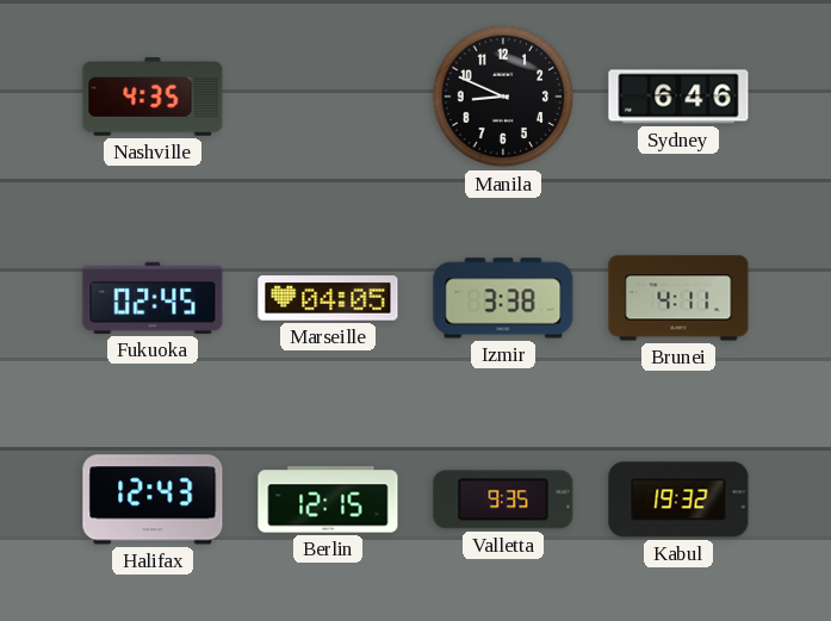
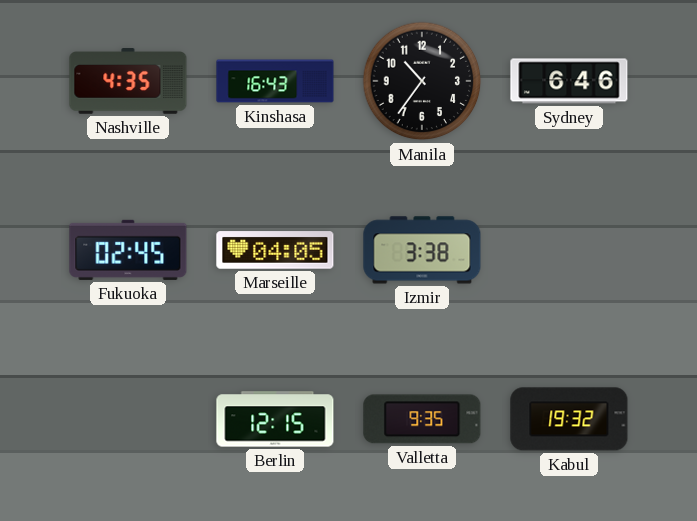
Kinshasa: none -> 16:43
Manila: 8:49 -> 10:36
Brunei: 4:11 -> none
Halifax: 12:43 -> none
